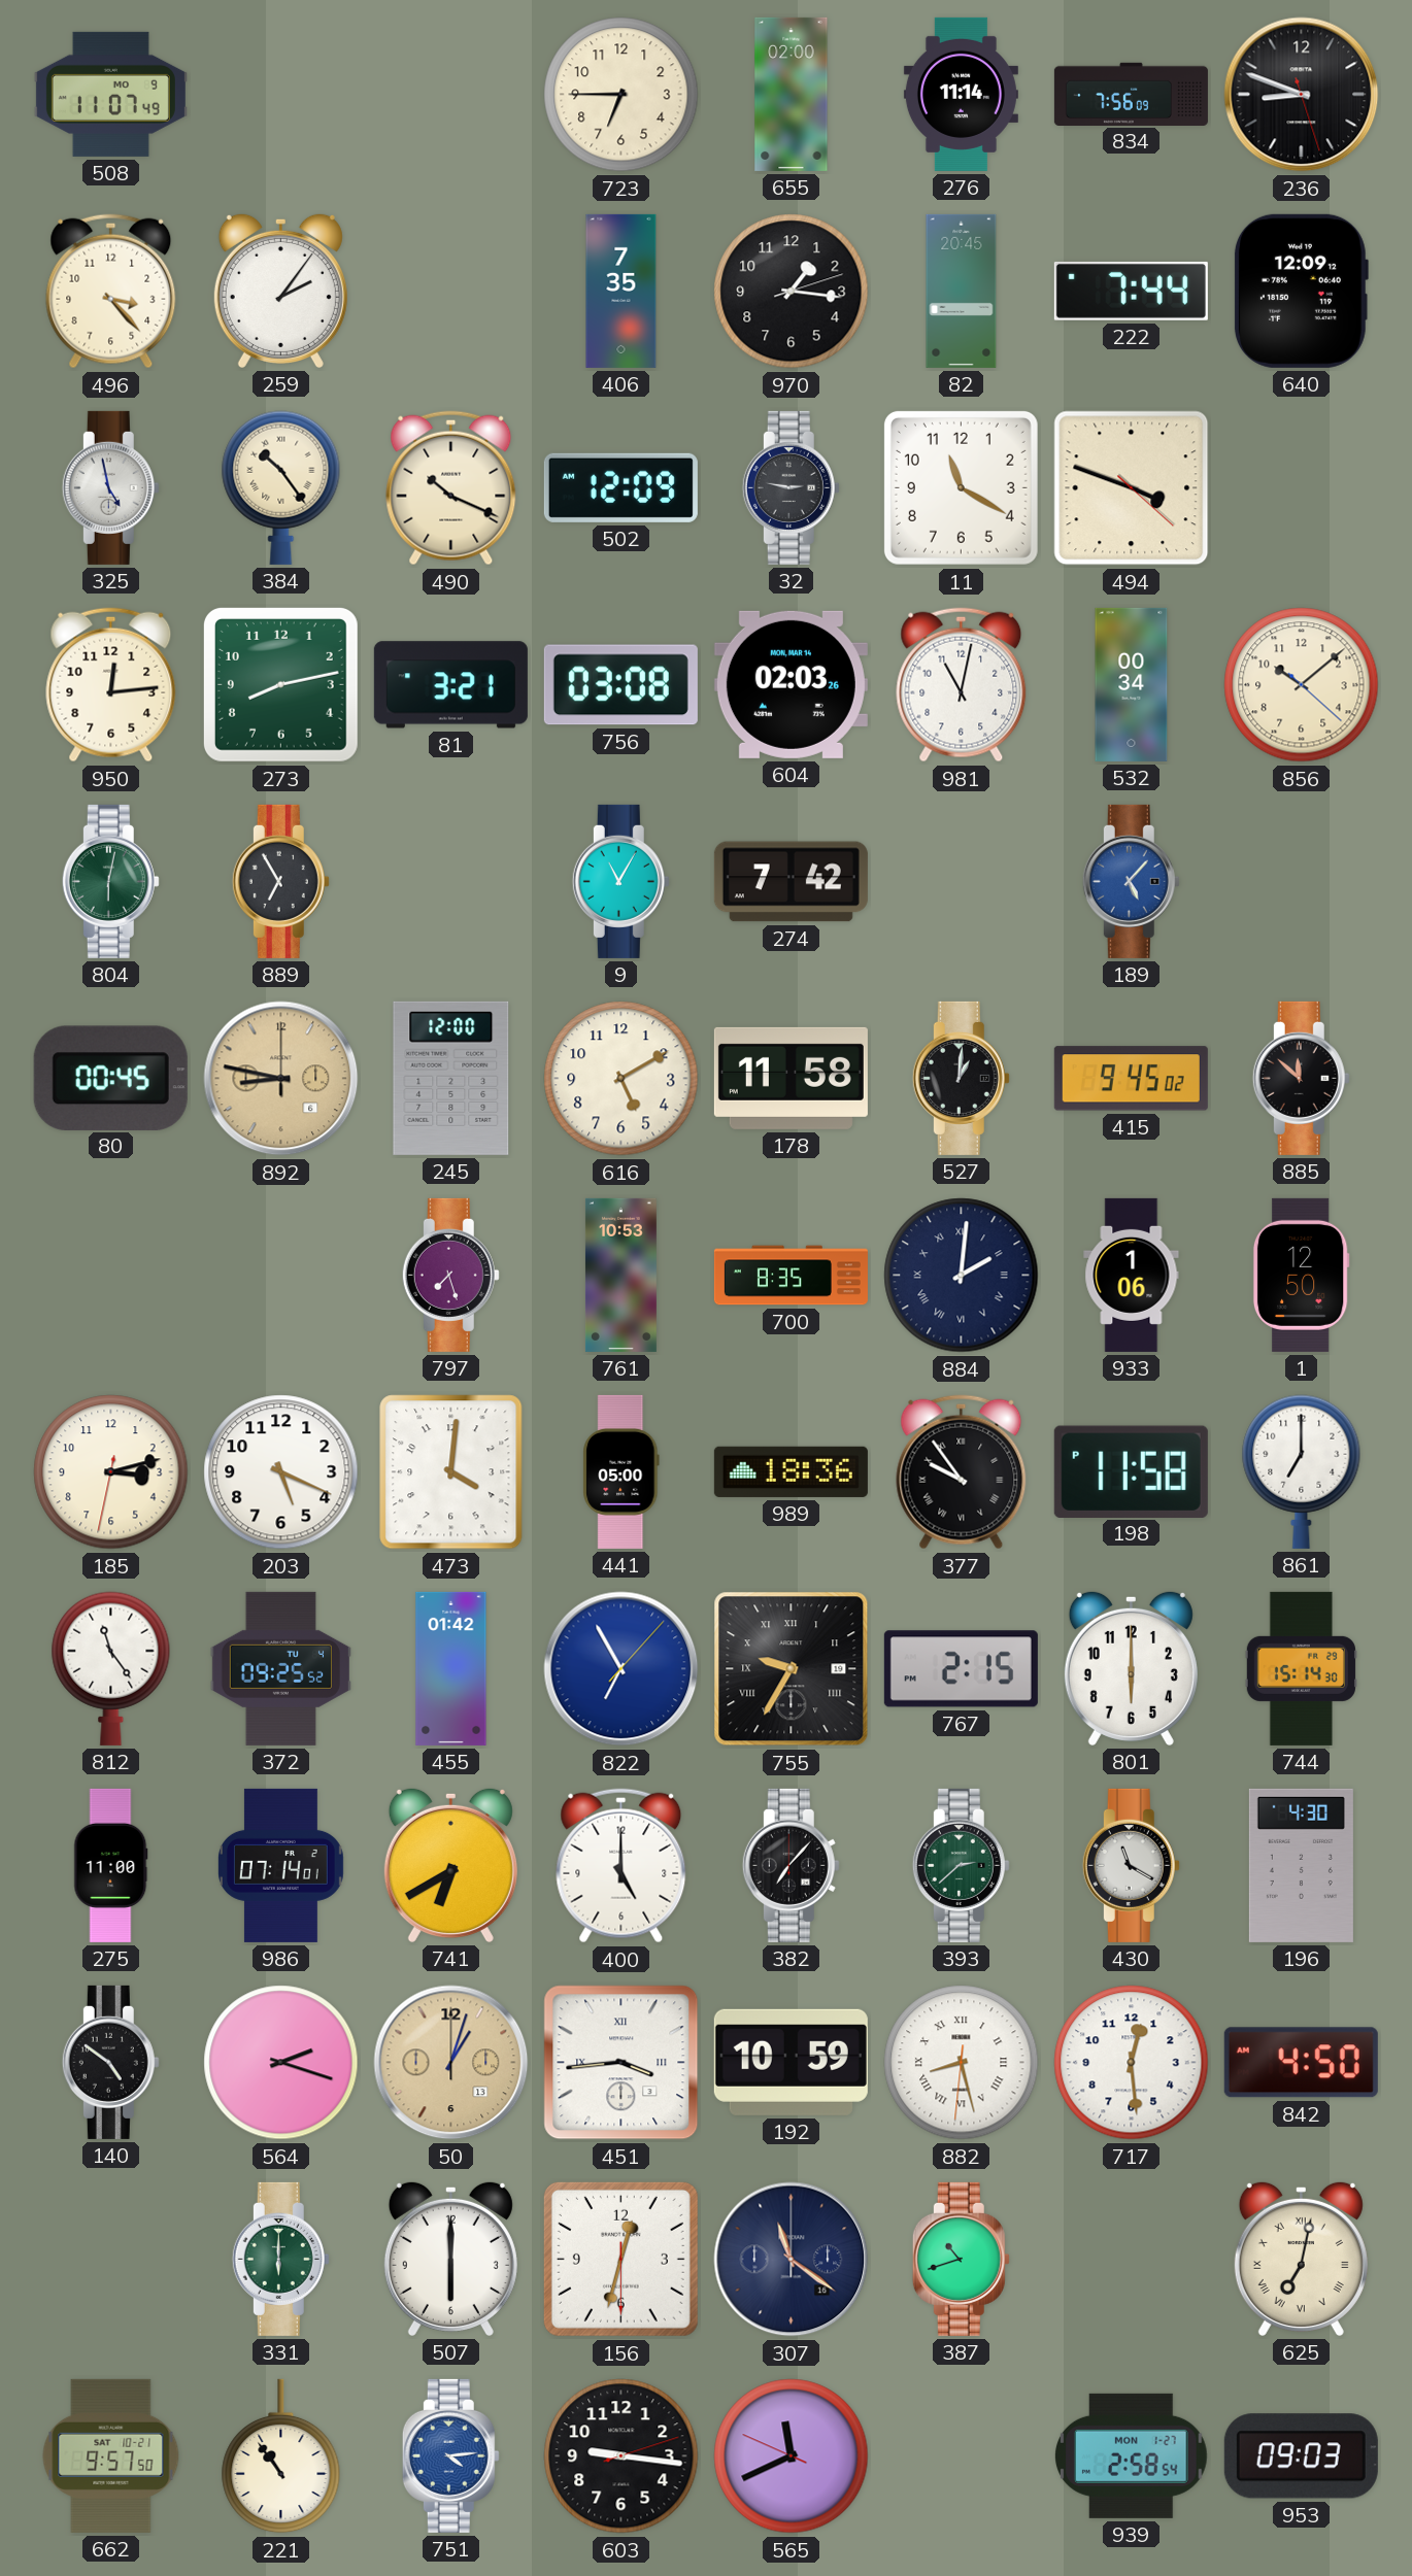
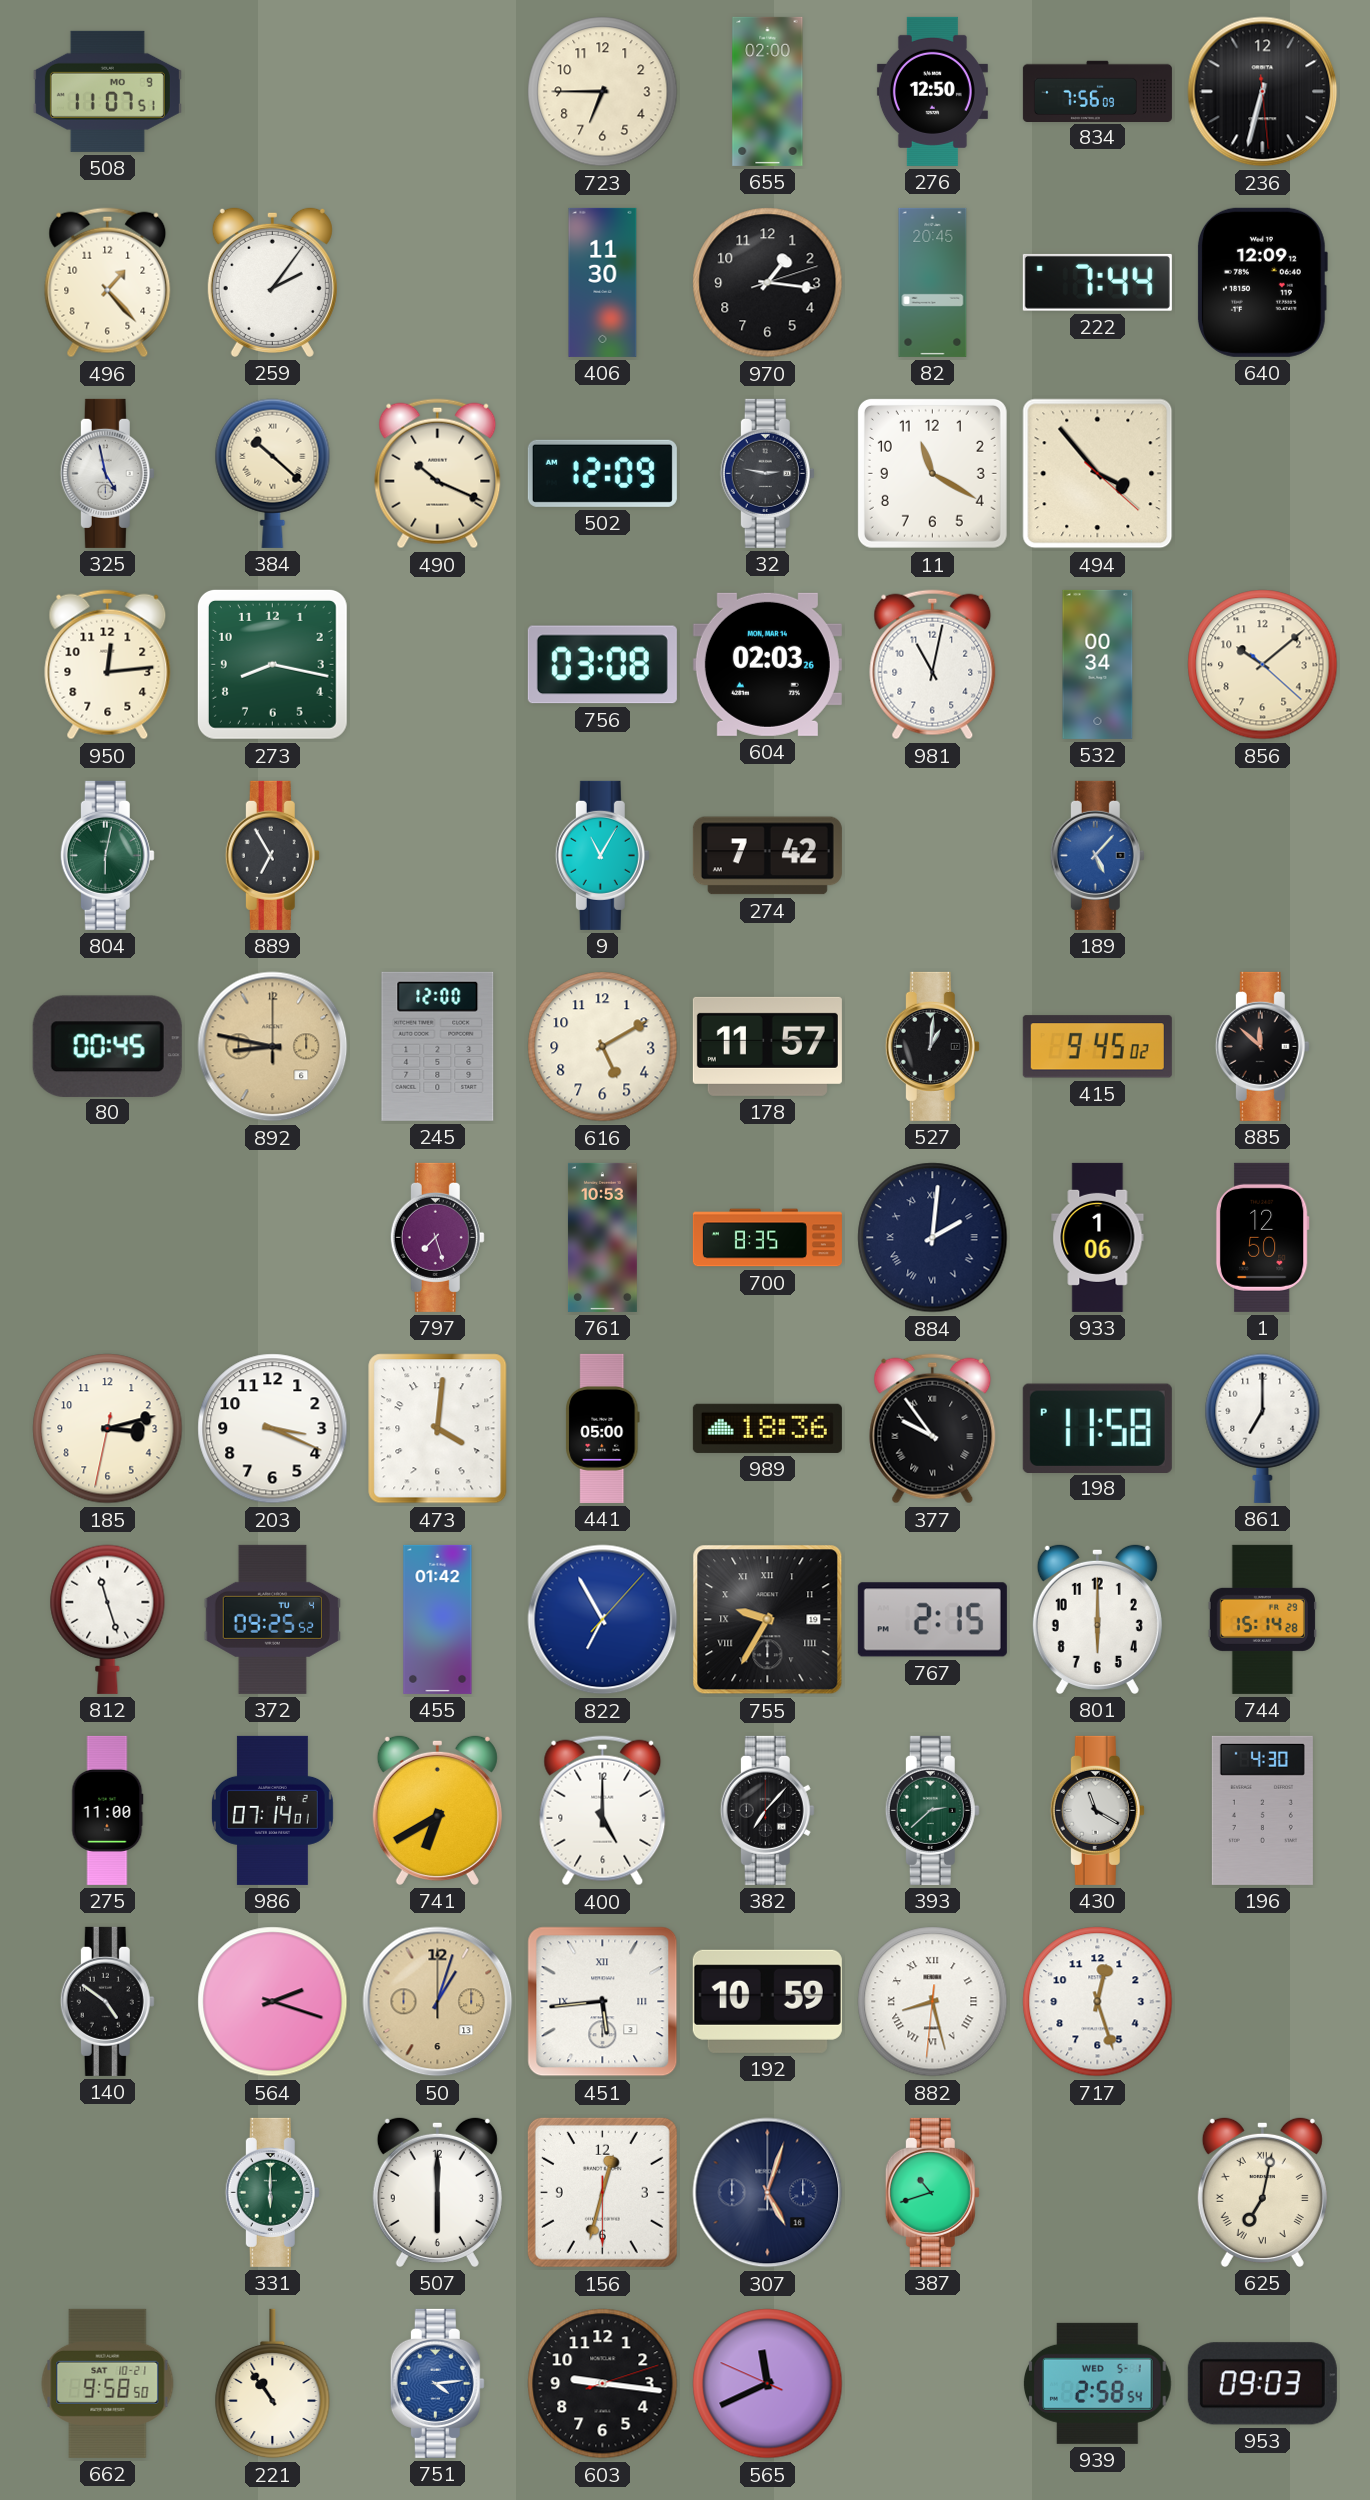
508: 11:07:49 -> 11:07:51
276: 11:14 -> 12:50
236: 8:48 -> 6:32
496: 3:23 -> 1:23
406: 7:35 -> 11:30
384: 10:24 -> 10:22
494: 3:48 -> 3:53
273: 8:13 -> 8:17
81: 3:21 -> none
178: 11:58 -> 11:57
203: 5:19 -> 3:19
812: 11:24 -> 11:27
744: 15:14:30 -> 15:14:28
451: 3:44 -> 5:44
717: 12:29 -> 12:27
842: 4:50 -> none
307: 11:21 -> 5:03
662: 9:57 -> 9:58
939 date: MON 1-27 -> WED 5-1
